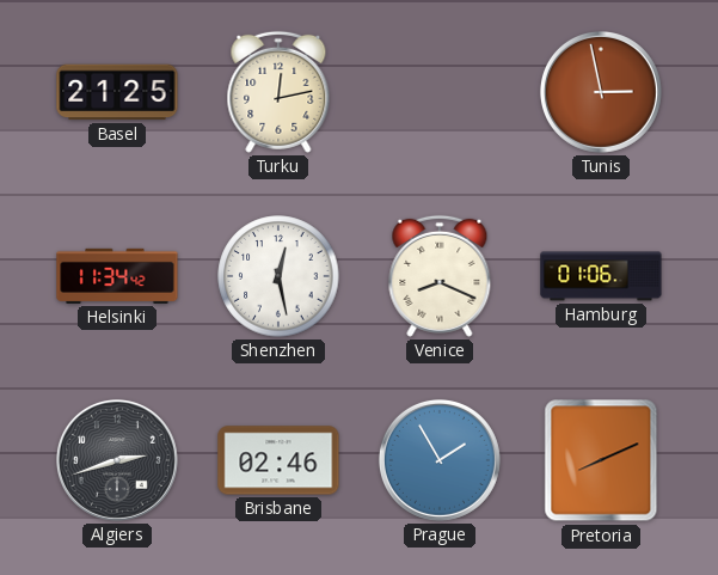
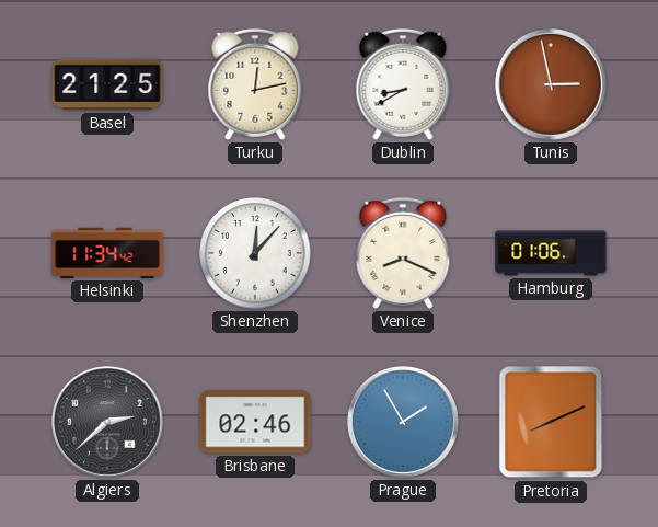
Dublin: none -> 8:40
Shenzhen: 12:28 -> 12:07
Algiers: 2:42 -> 2:38
